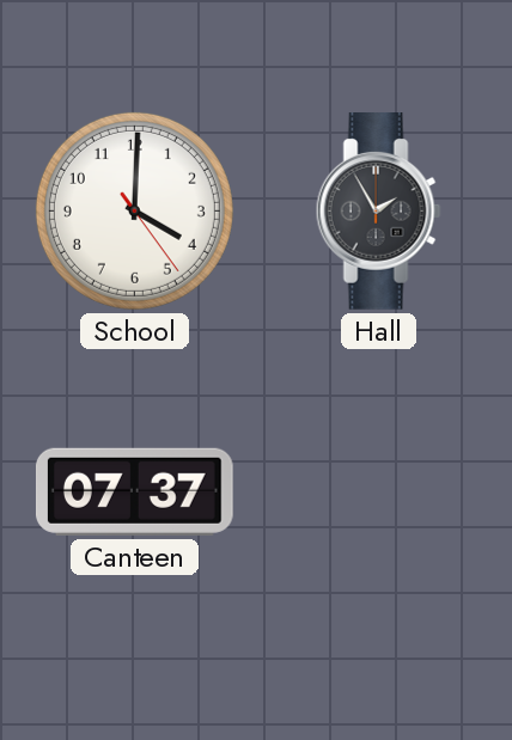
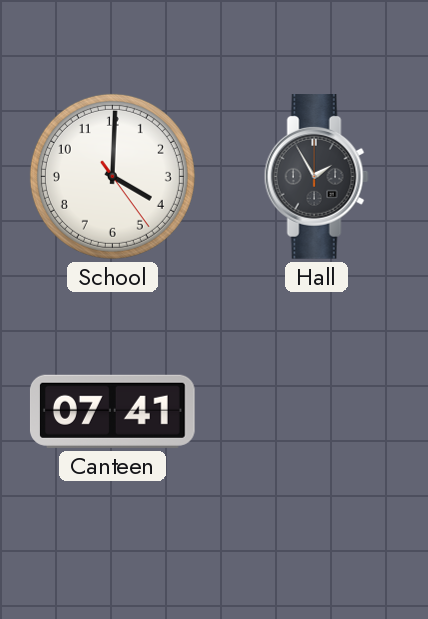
Canteen: 07:37 -> 07:41
